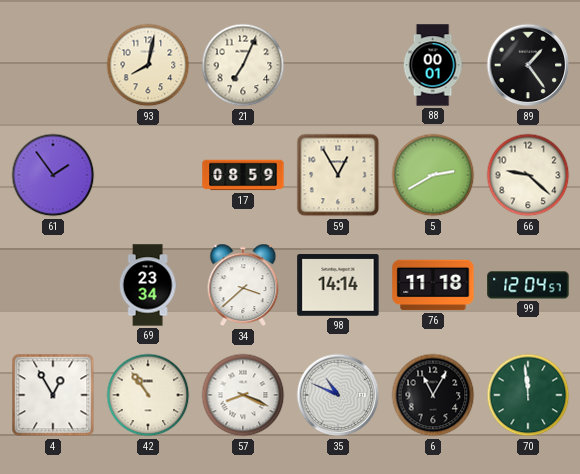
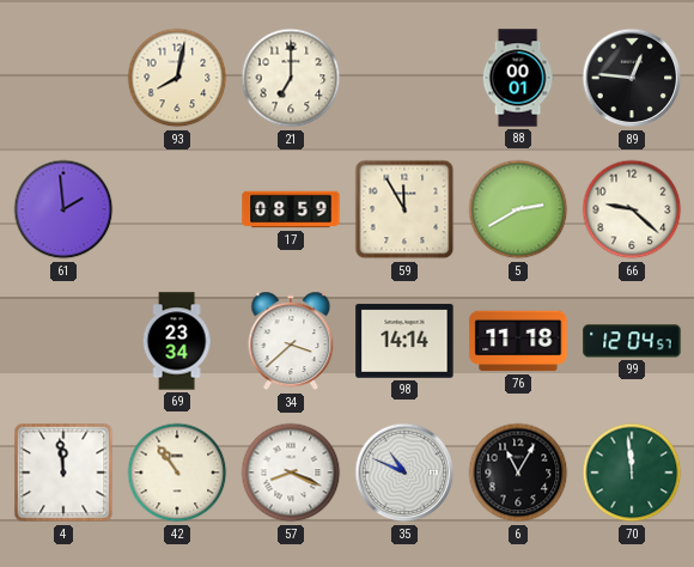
21: 7:04 -> 7:00
89: 1:24 -> 12:46
61: 1:54 -> 1:59
59: 12:55 -> 11:55
4: 12:55 -> 11:59
